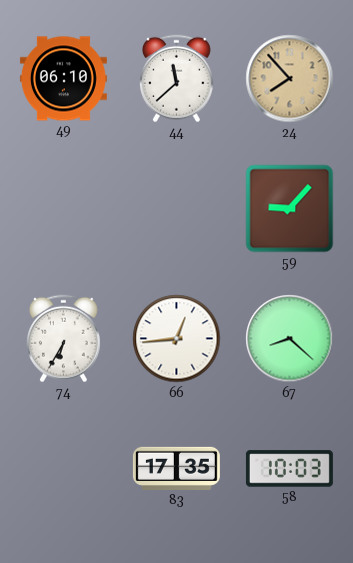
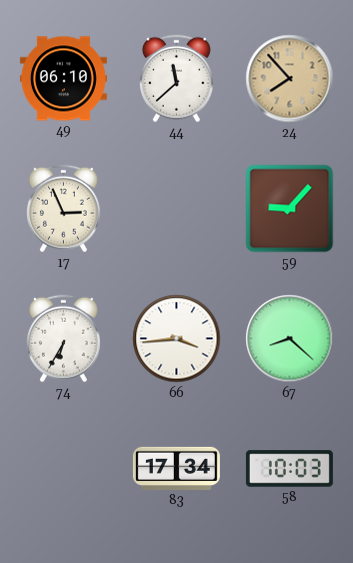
17: none -> 2:56
66: 12:44 -> 3:44
83: 17:35 -> 17:34
